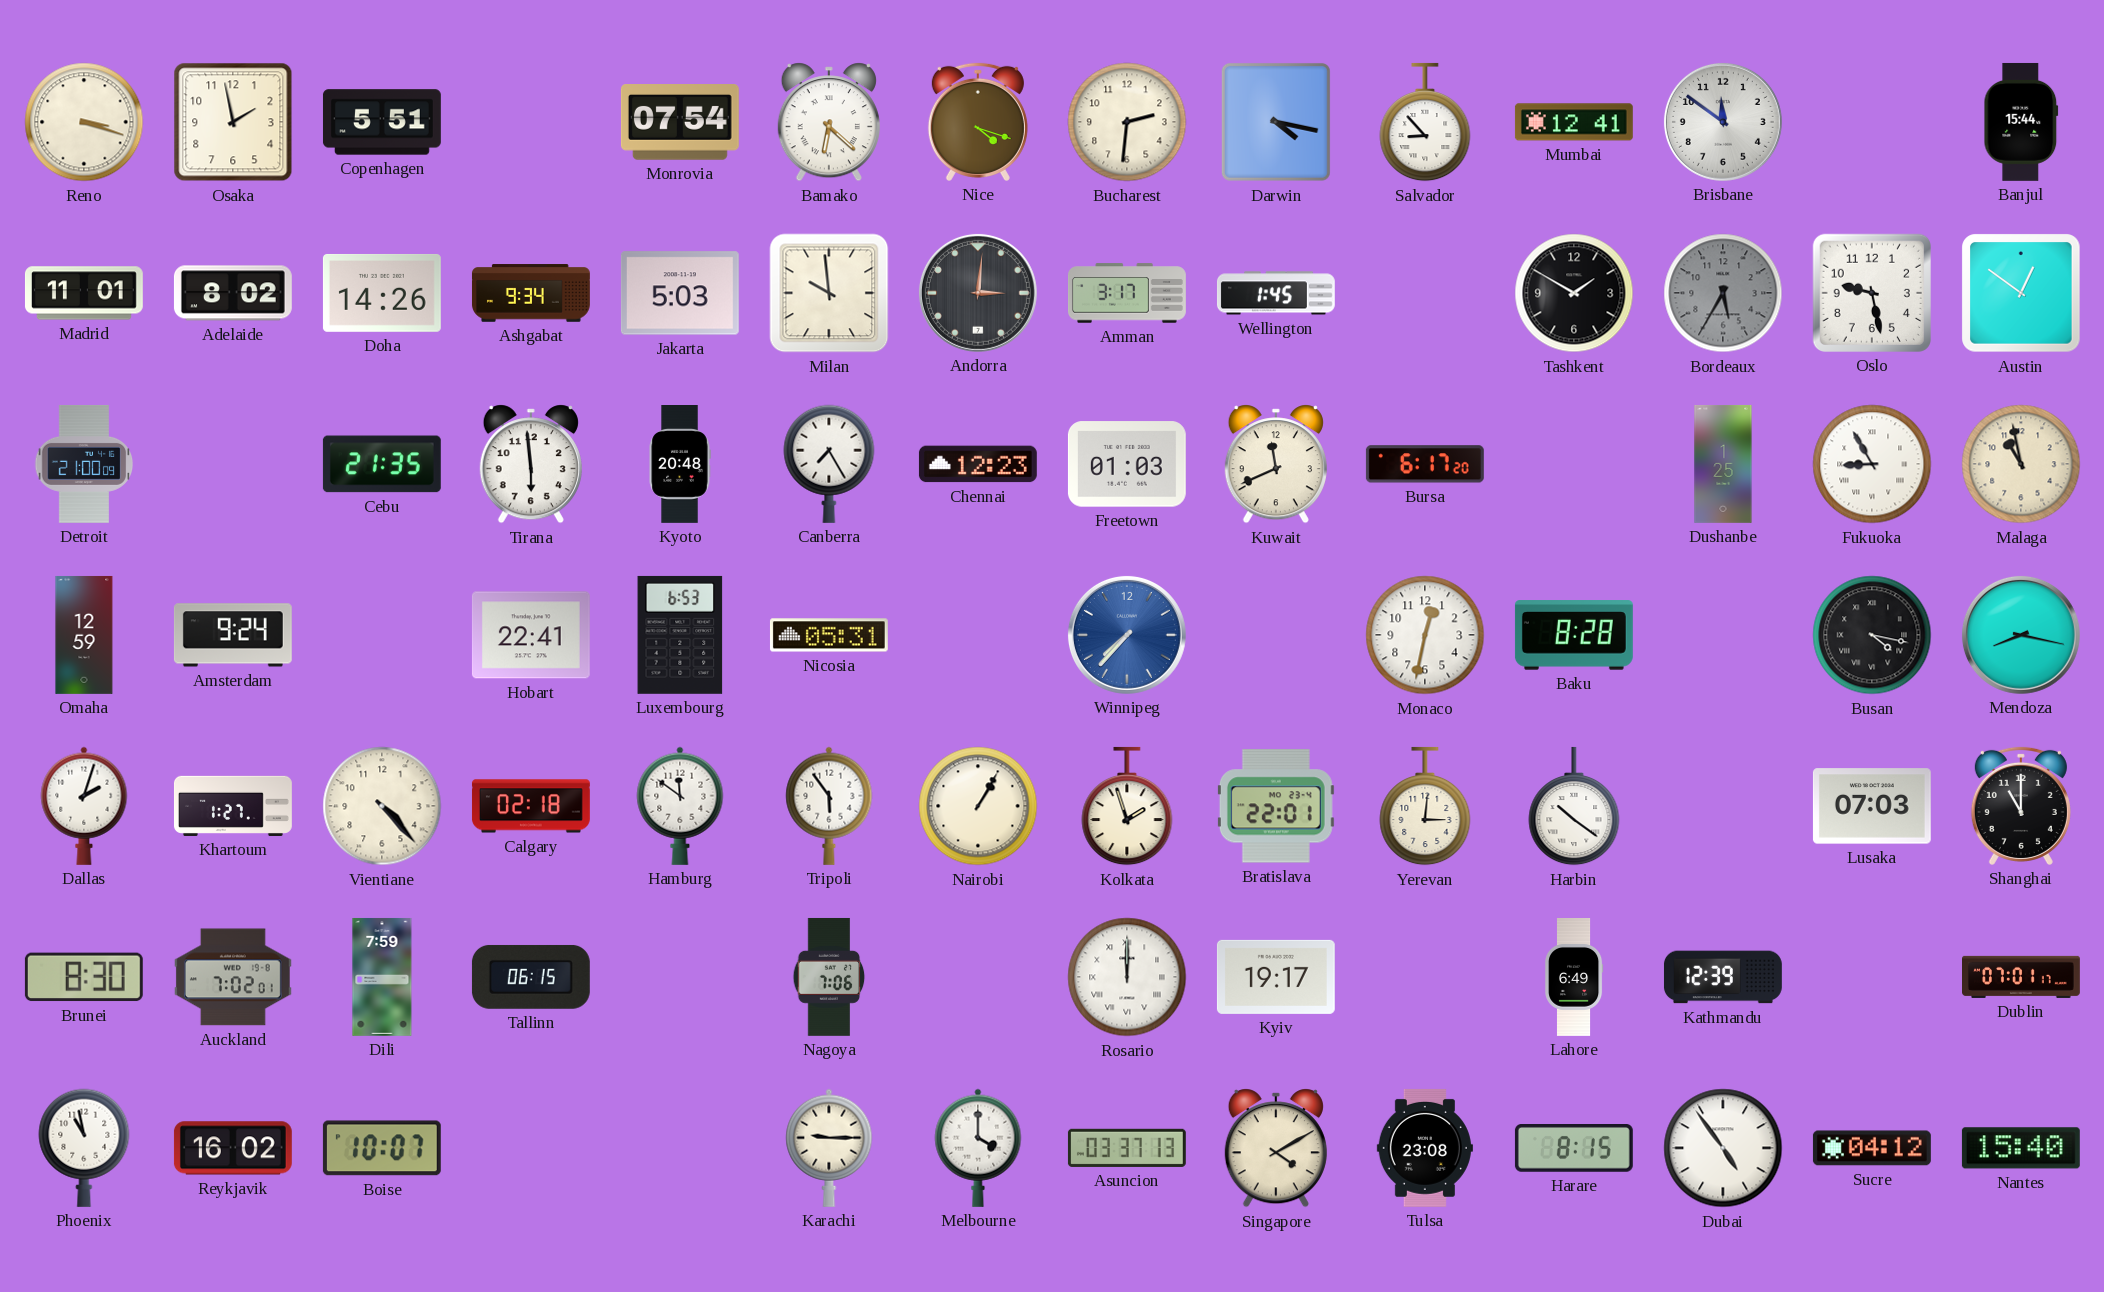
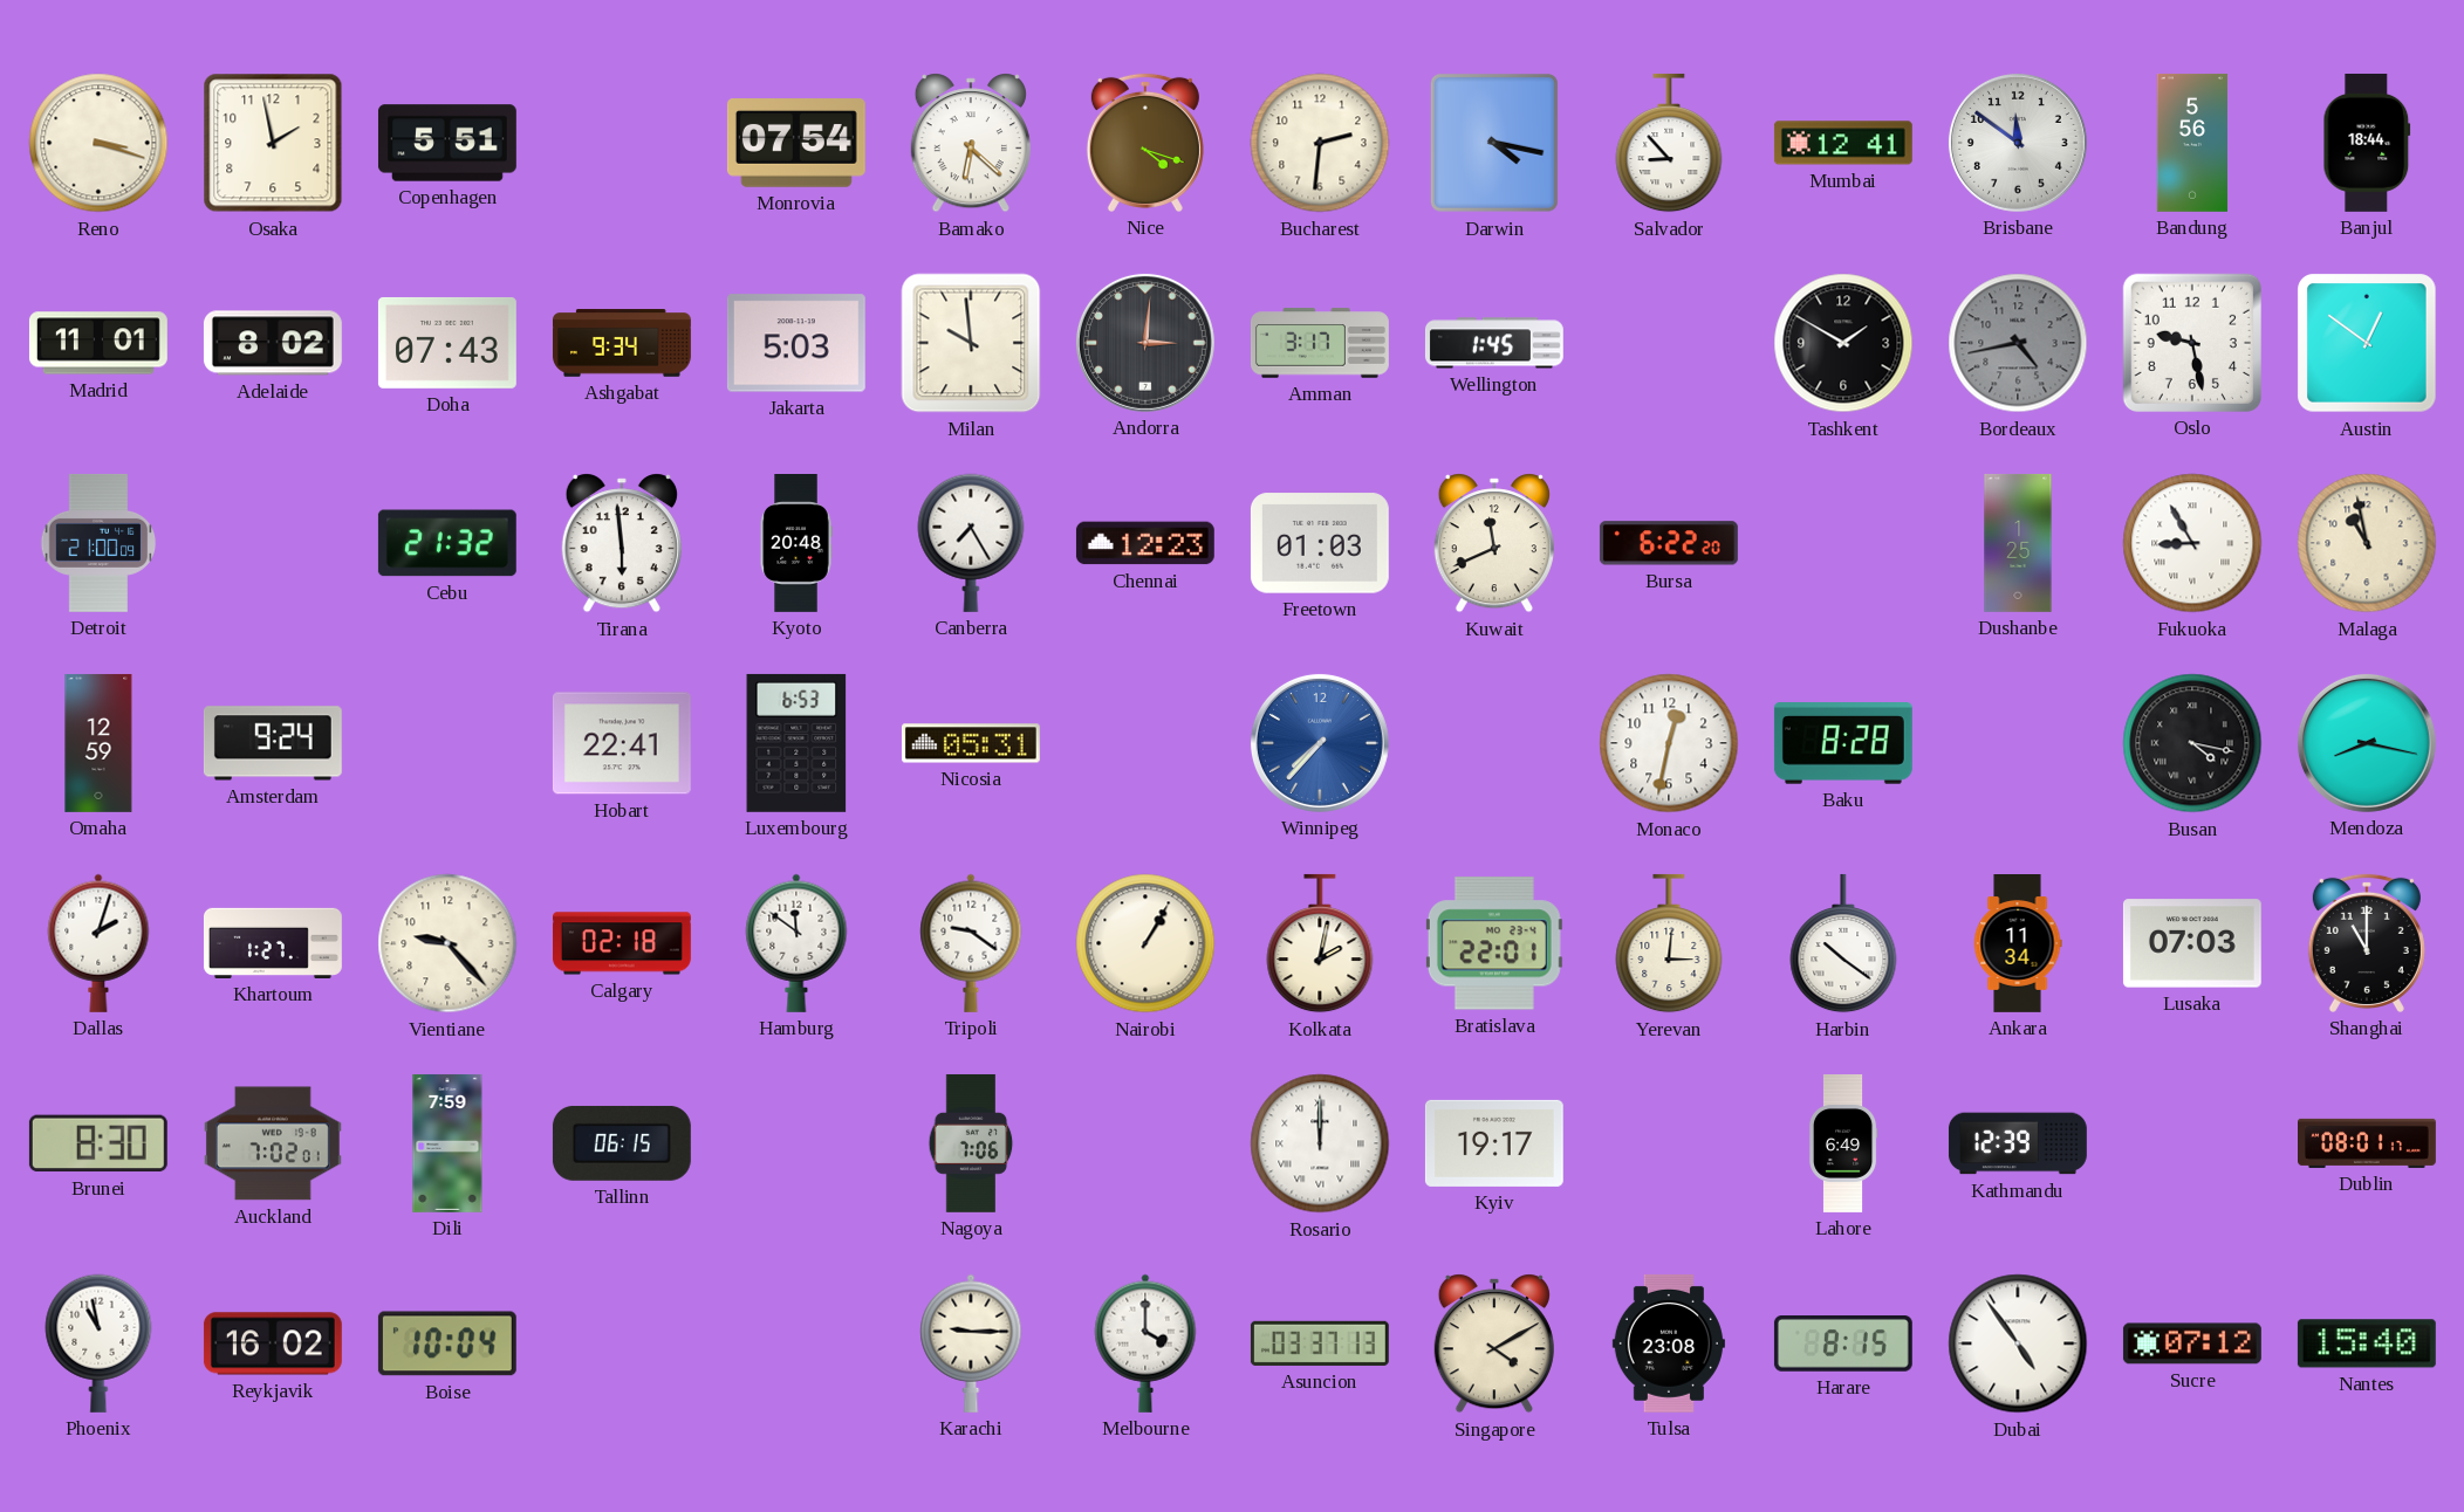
Bandung: none -> 5:56
Banjul: 15:44 -> 18:44
Doha: 14:26 -> 07:43
Bordeaux: 5:35 -> 4:43
Cebu: 21:35 -> 21:32
Bursa: 6:17 -> 6:22
Vientiane: 4:23 -> 9:23
Tripoli: 5:54 -> 9:21
Kolkata: 1:57 -> 2:02
Ankara: none -> 11:34
Dublin: 07:01 -> 08:01
Boise: 10:07 -> 10:04
Sucre: 04:12 -> 07:12
